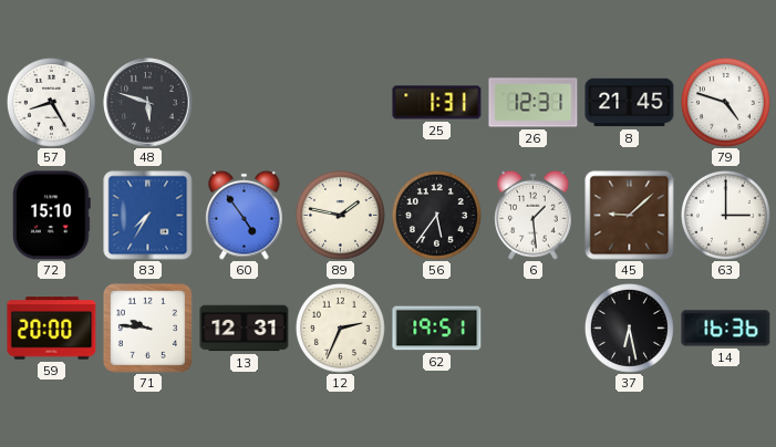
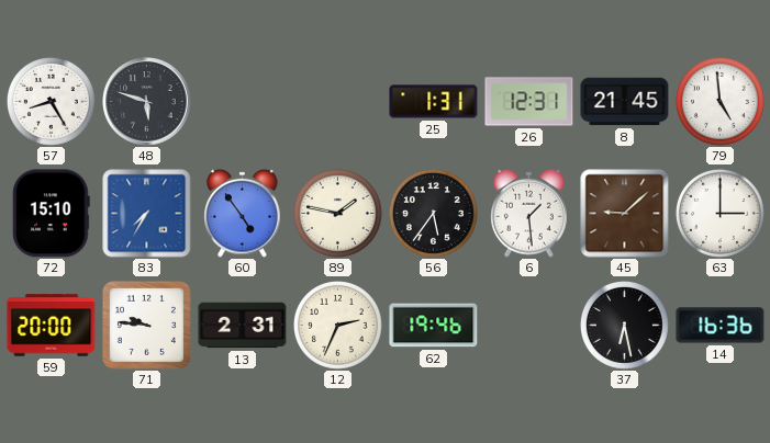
79: 4:48 -> 4:59
13: 12:31 -> 2:31
62: 19:51 -> 19:46
